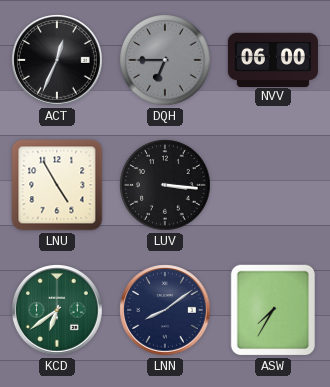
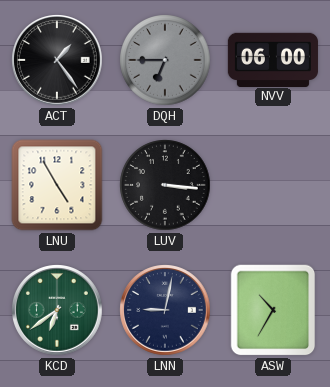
ACT: 12:34 -> 1:24
LNN: 8:09 -> 9:02
ASW: 7:35 -> 10:35
